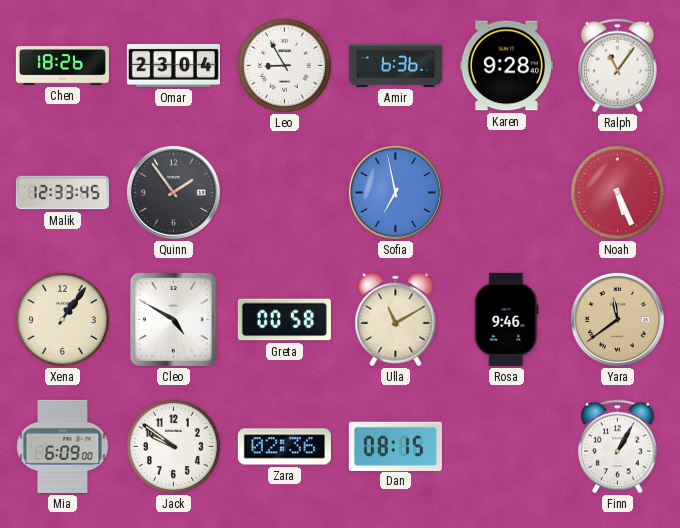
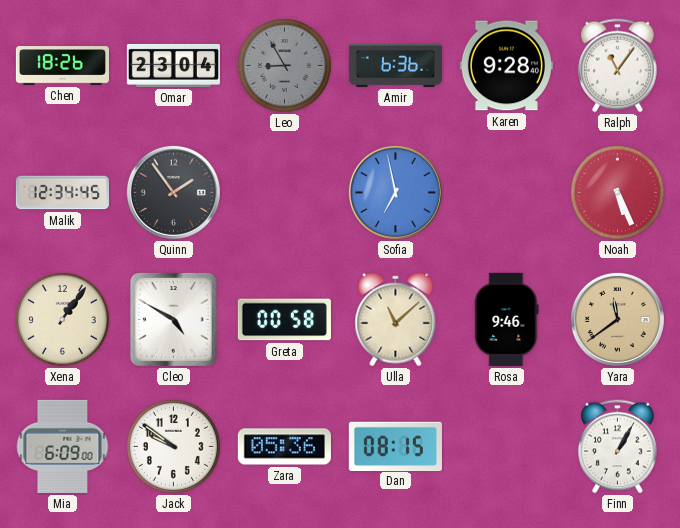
Leo dial: white -> grey
Malik: 12:33 -> 12:34
Ulla: 11:10 -> 11:08
Zara: 02:36 -> 05:36
